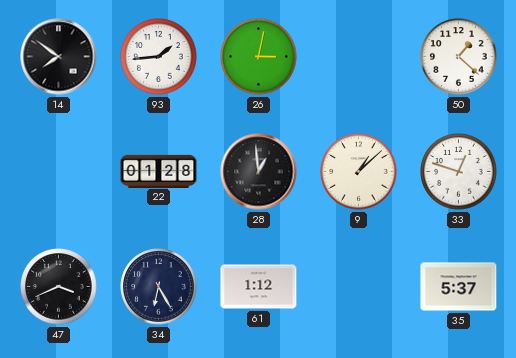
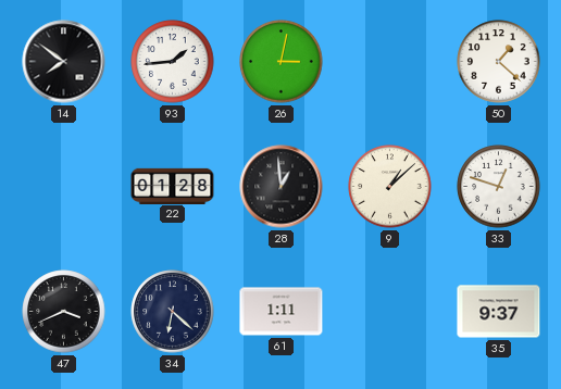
34: 6:25 -> 6:22
61: 1:12 -> 1:11
35: 5:37 -> 9:37
